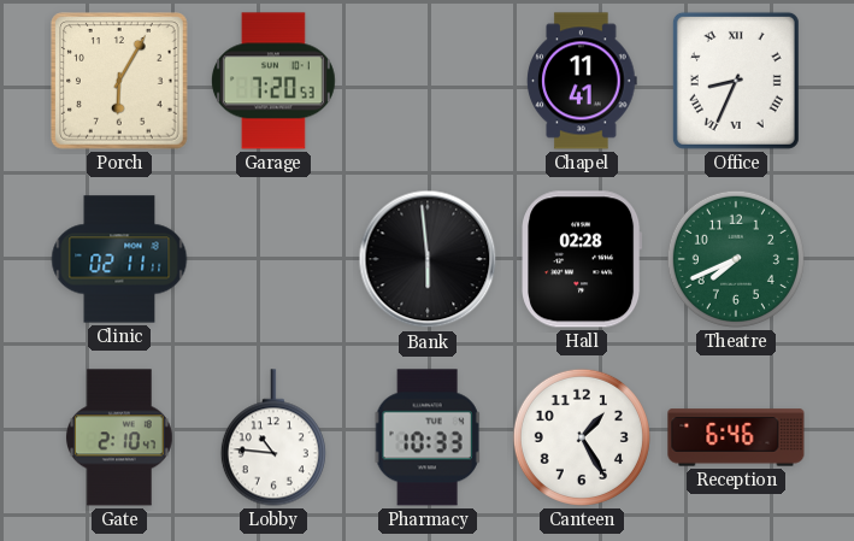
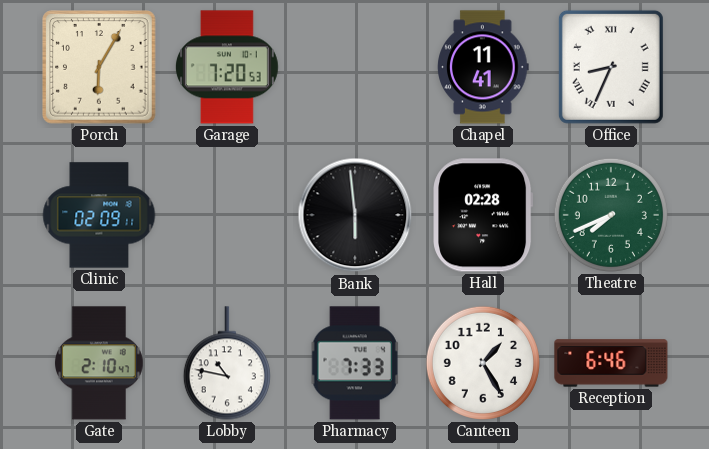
Clinic: 02:11 -> 02:09
Lobby: 10:46 -> 10:47
Pharmacy: 10:33 -> 7:33
